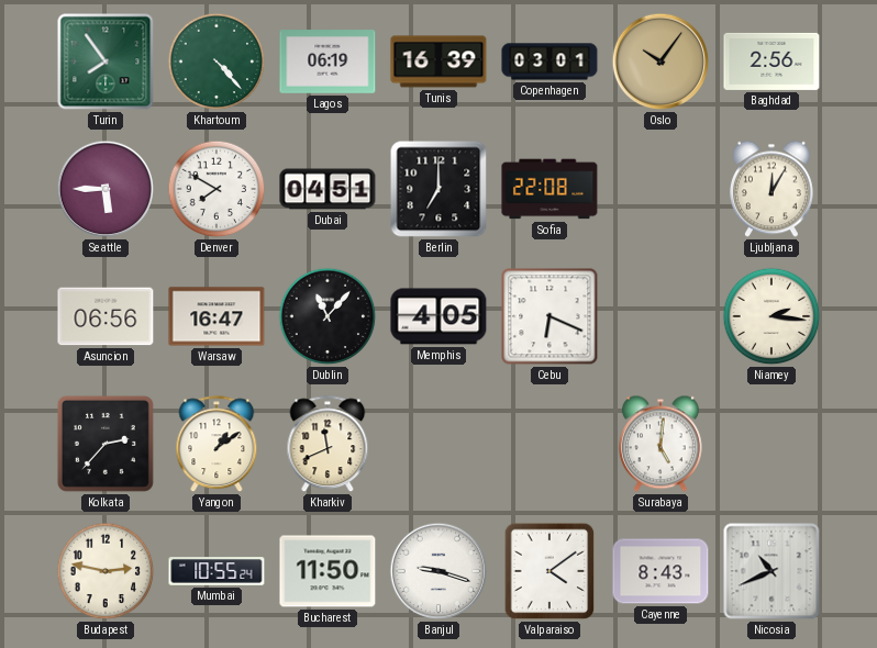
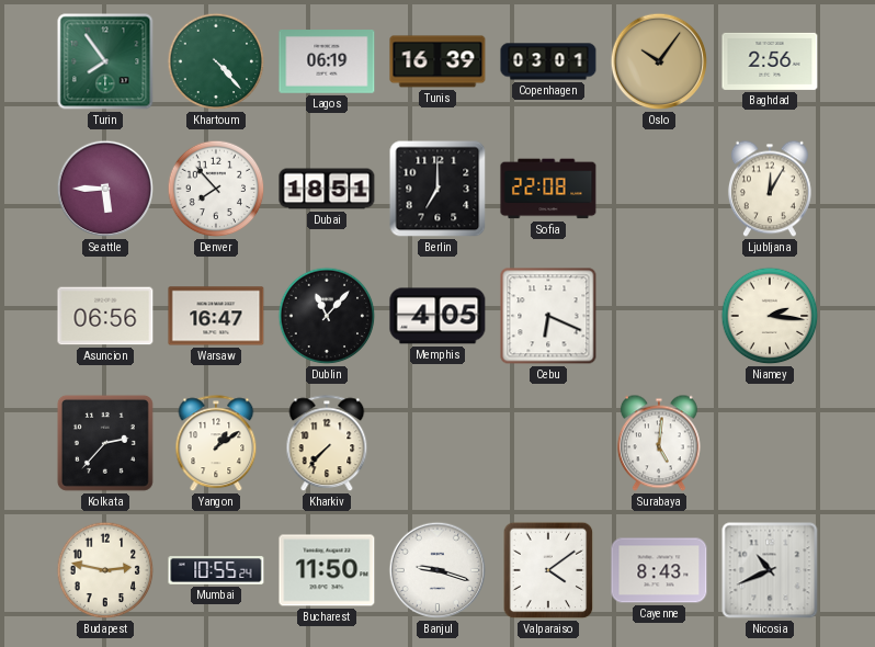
Denver: 7:50 -> 7:53
Dubai: 04:51 -> 18:51
Kharkiv: 11:41 -> 7:37
